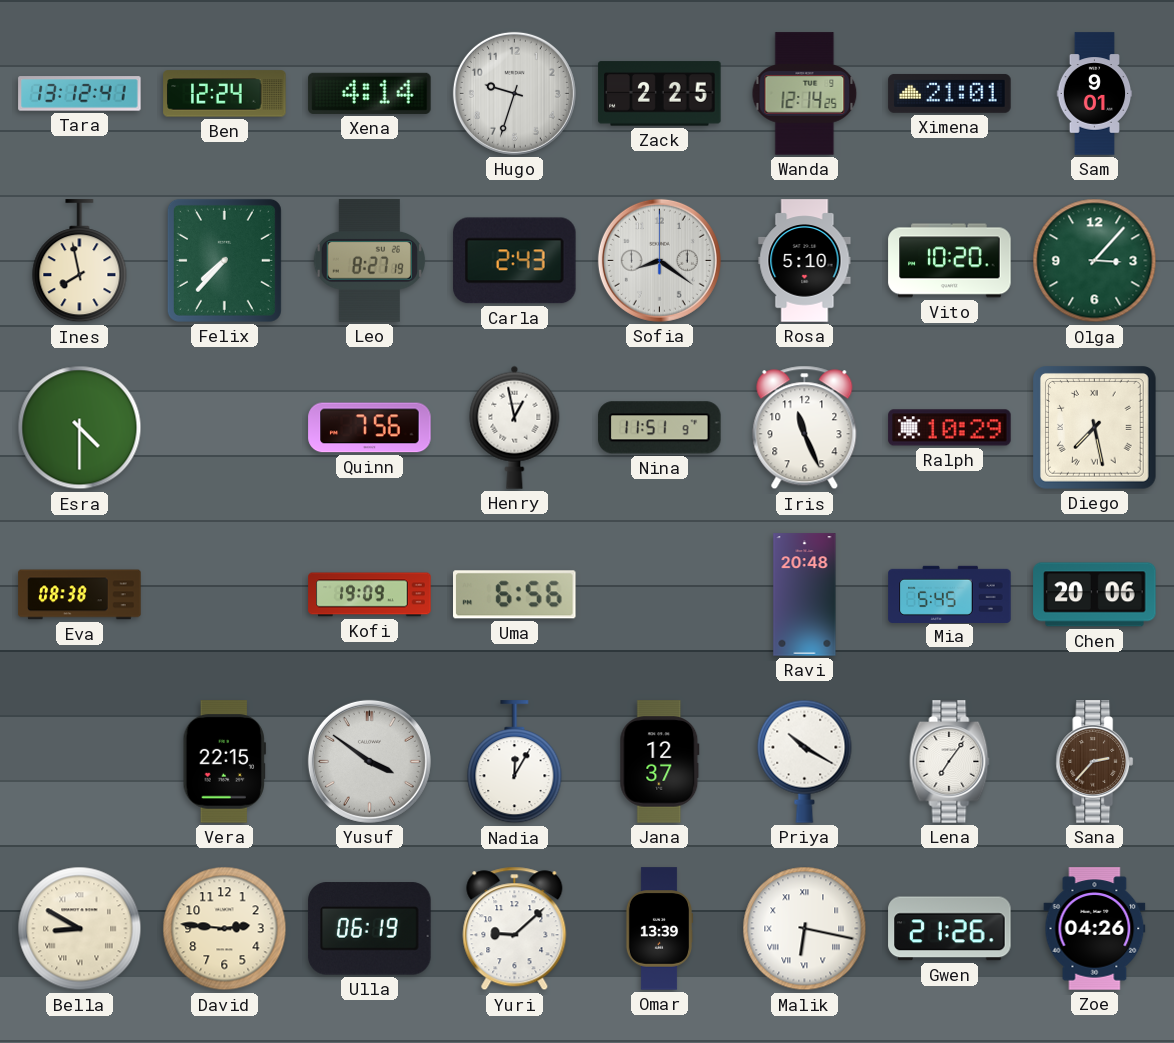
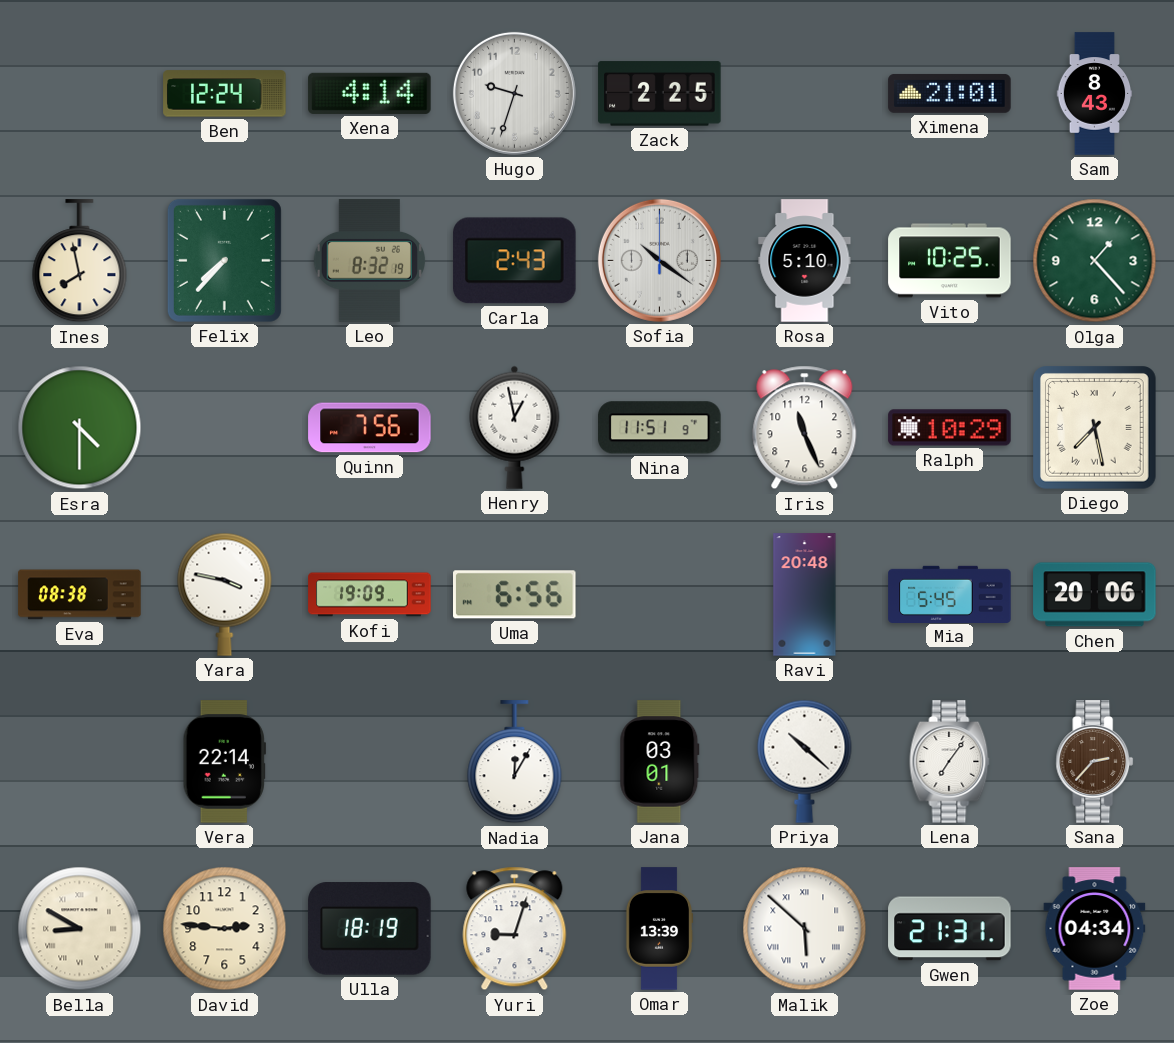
Tara: 13:12 -> none
Wanda: 12:14 -> none
Sam: 9:01 -> 8:43
Leo: 8:27 -> 8:32
Sofia: 8:21 -> 10:21
Vito: 10:20 -> 10:25
Olga: 3:07 -> 1:23
Yara: none -> 3:47
Vera: 22:15 -> 22:14
Yusuf: 3:51 -> none
Jana: 12:37 -> 03:01
Priya: 10:20 -> 10:22
Ulla: 06:19 -> 18:19
Yuri: 9:08 -> 9:03
Malik: 6:17 -> 5:52
Gwen: 21:26 -> 21:31
Zoe: 04:26 -> 04:34
